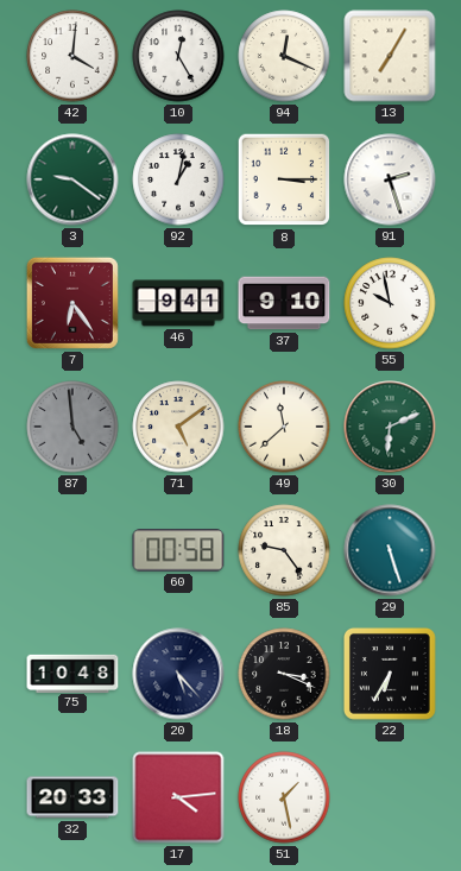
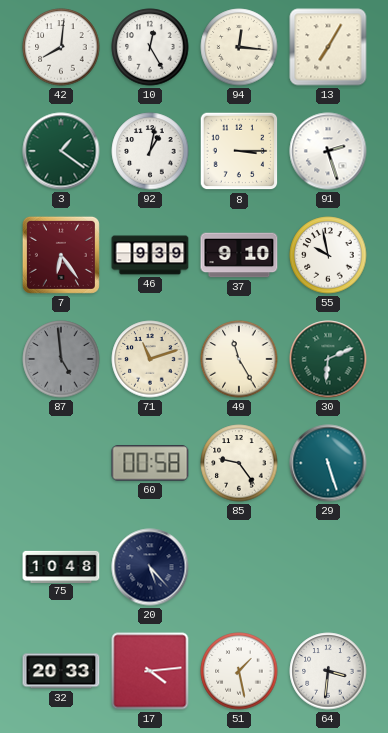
42: 4:01 -> 8:01
94: 12:19 -> 12:16
3: 9:21 -> 1:21
46: 9:41 -> 9:39
71: 5:09 -> 11:12
49: 11:38 -> 11:25
18: 3:19 -> none
22: 6:35 -> none
64: none -> 3:31
